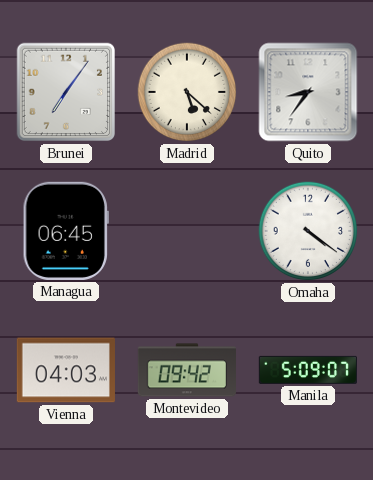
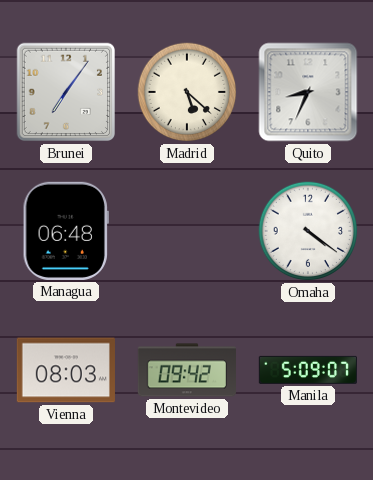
Quito: 8:36 -> 8:34
Managua: 06:45 -> 06:48
Vienna: 04:03 -> 08:03
